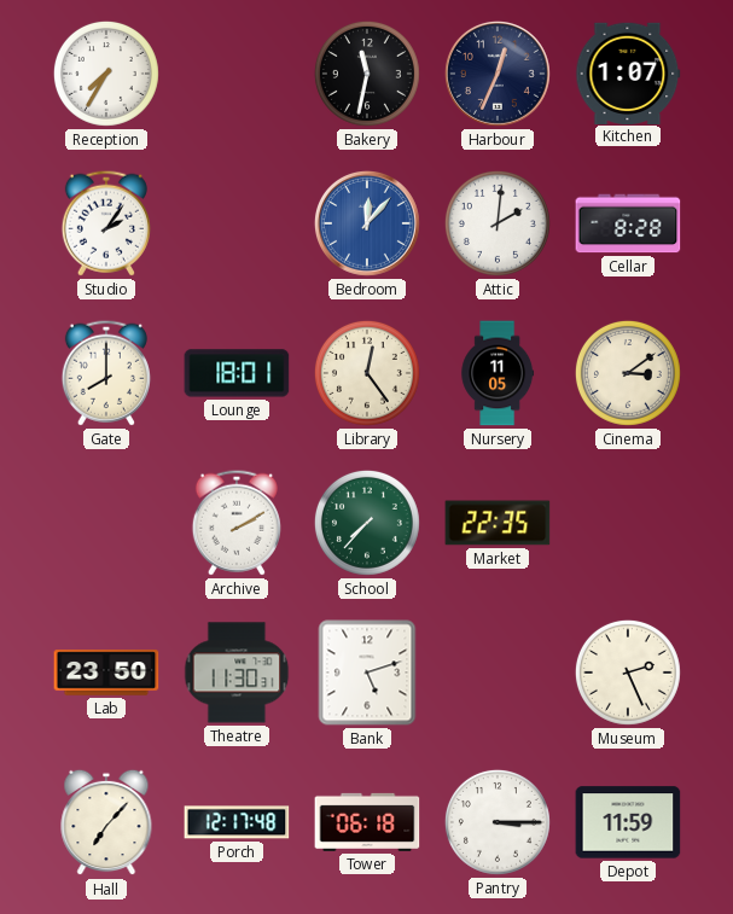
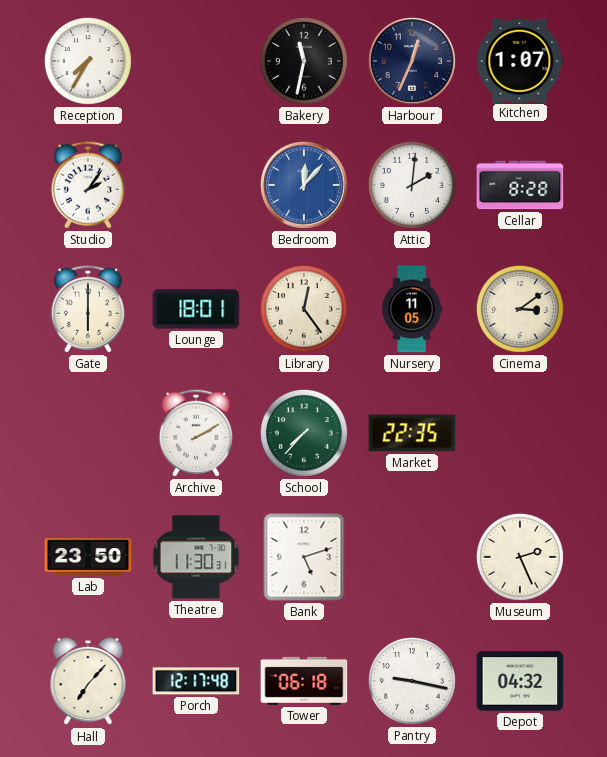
Gate: 8:00 -> 6:00
Pantry: 3:15 -> 9:17
Depot: 11:59 -> 04:32
